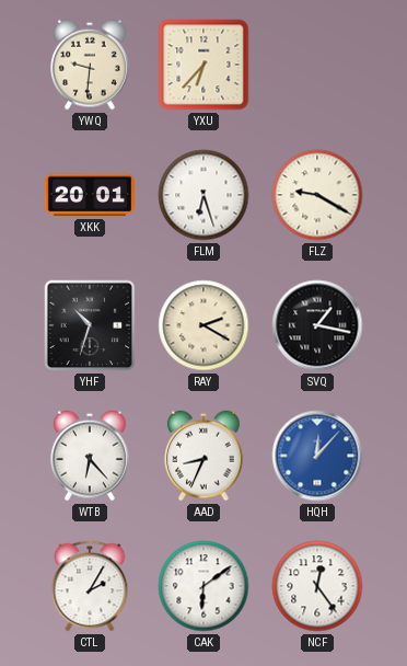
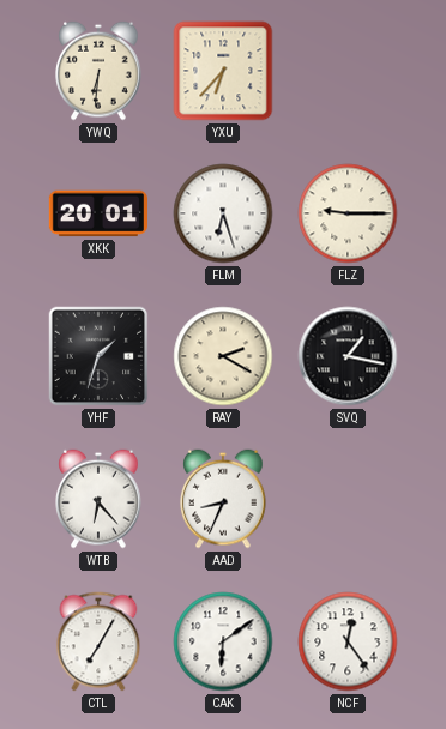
YWQ: 9:31 -> 6:31
FLZ: 9:20 -> 9:15
YHF: 10:33 -> 1:33
HQH: 12:07 -> none
CTL: 2:05 -> 7:05
